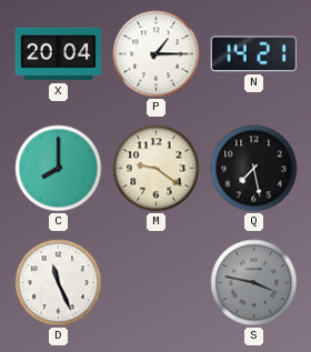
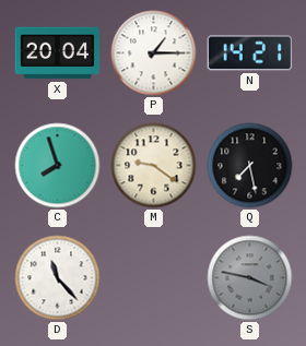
C: 8:00 -> 7:57
D: 11:26 -> 11:23
